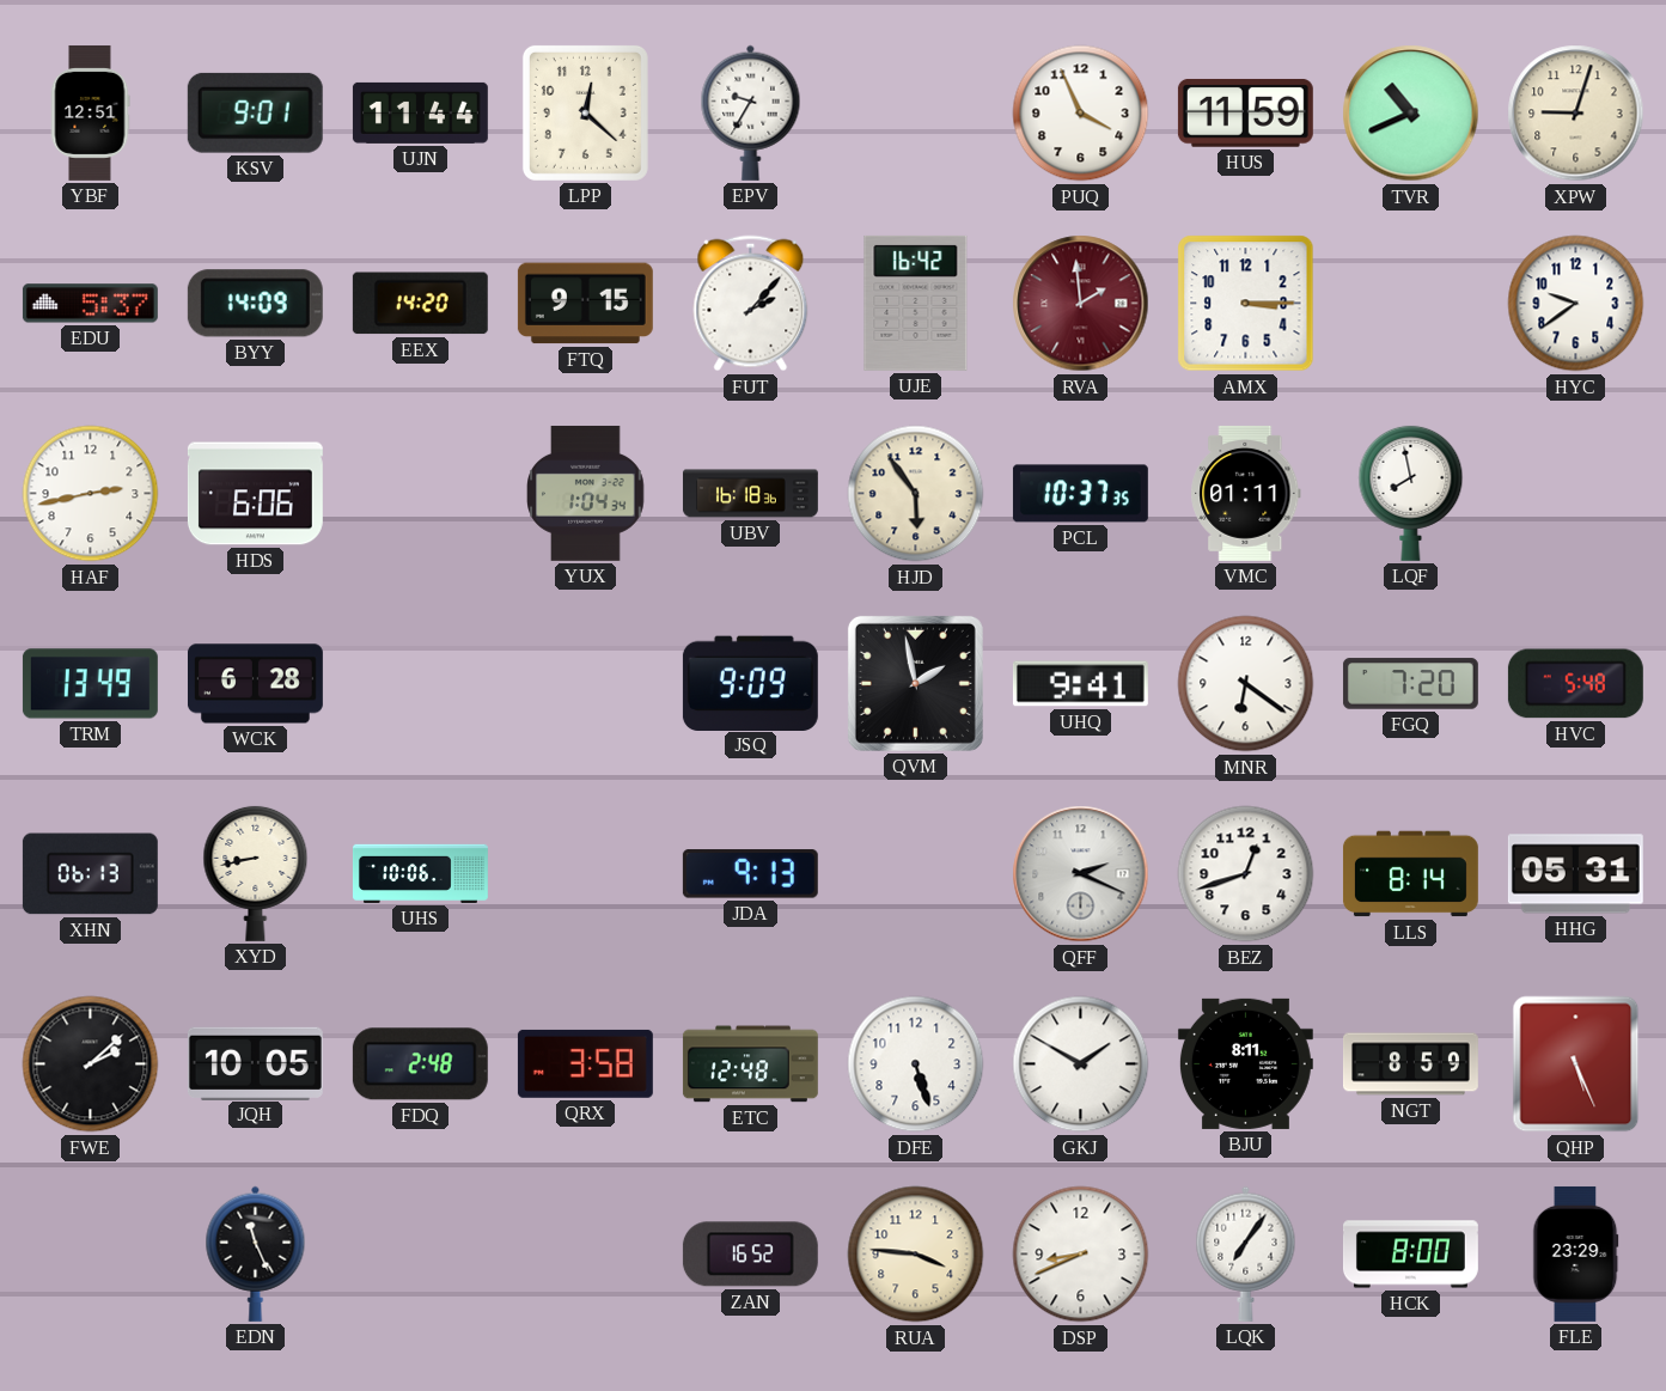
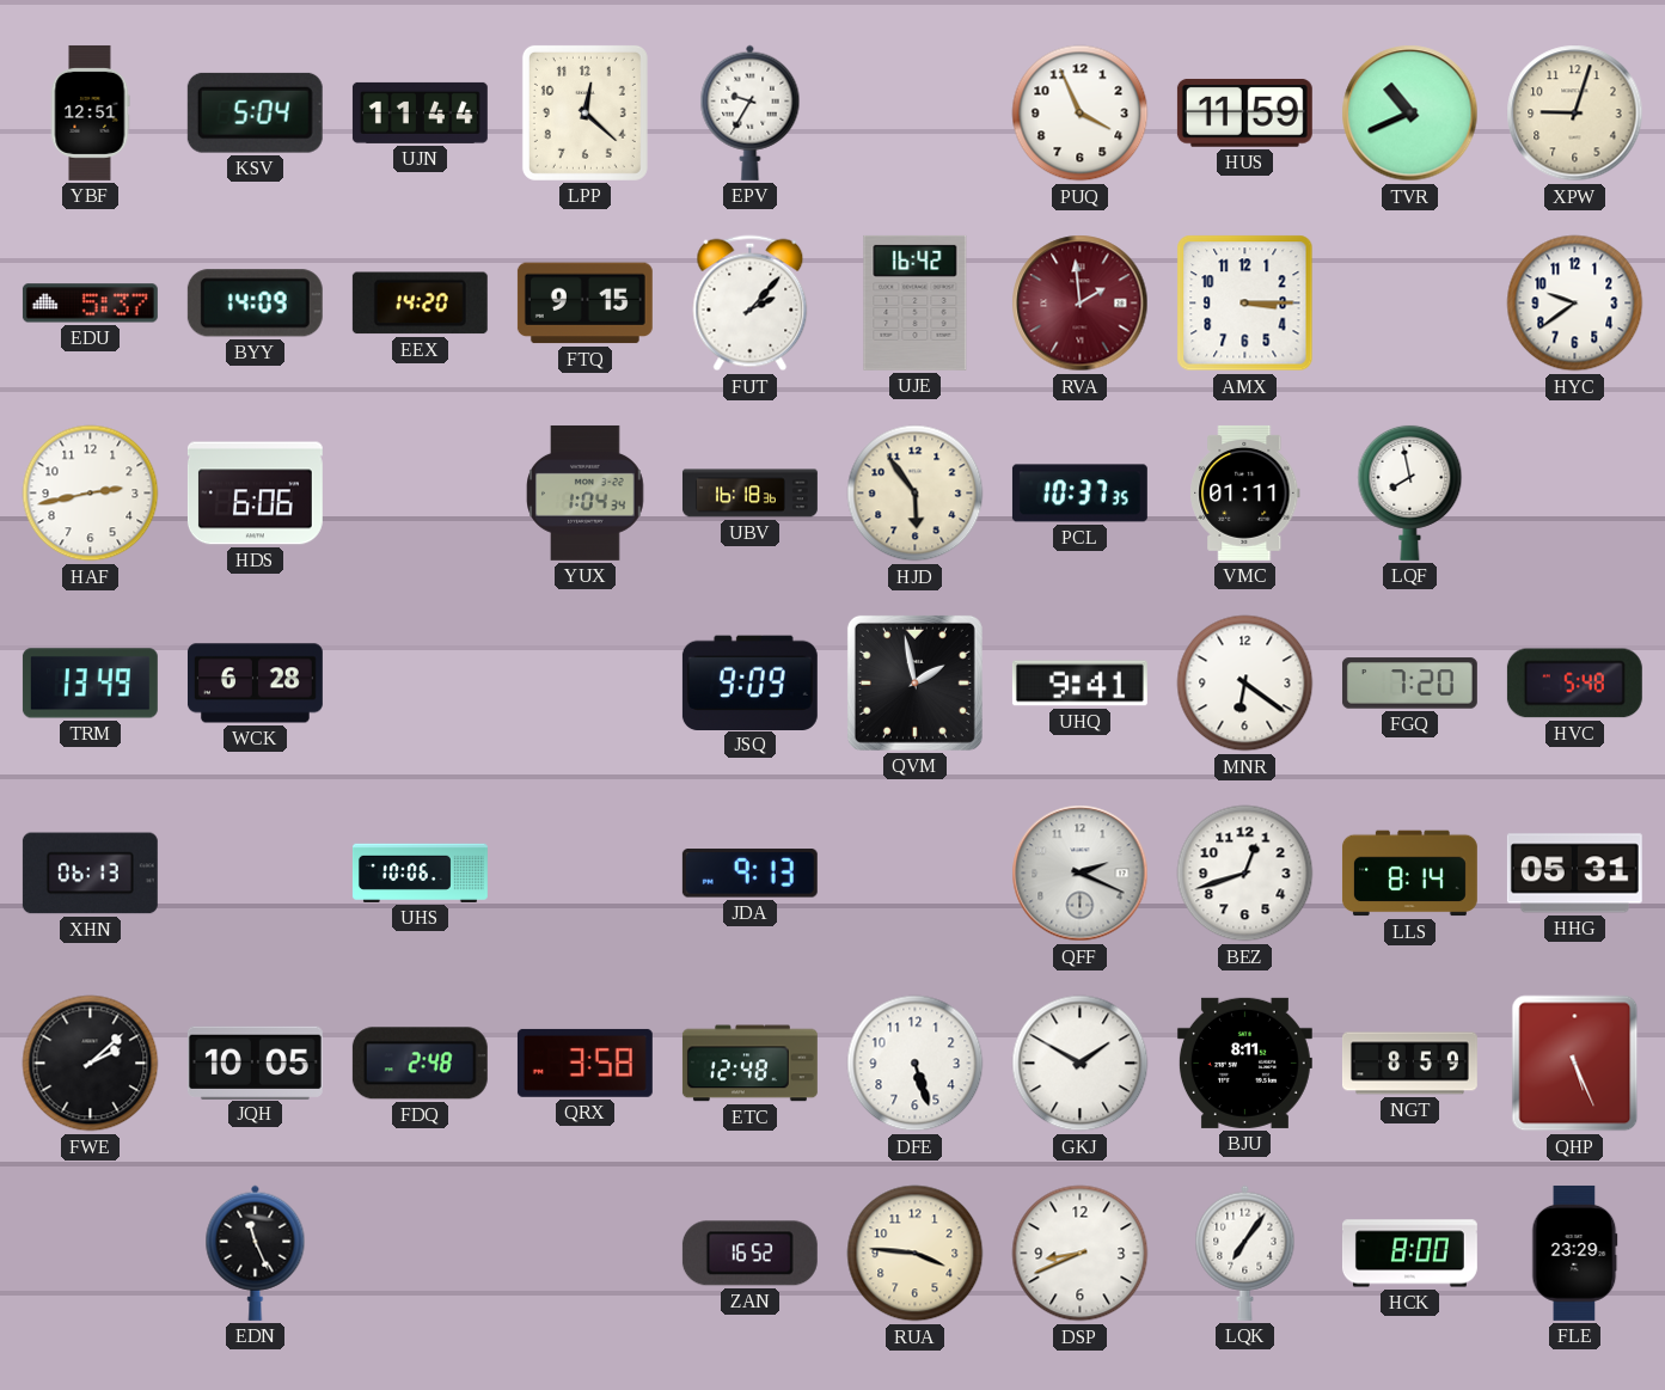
KSV: 9:01 -> 5:04
XYD: 8:43 -> none
